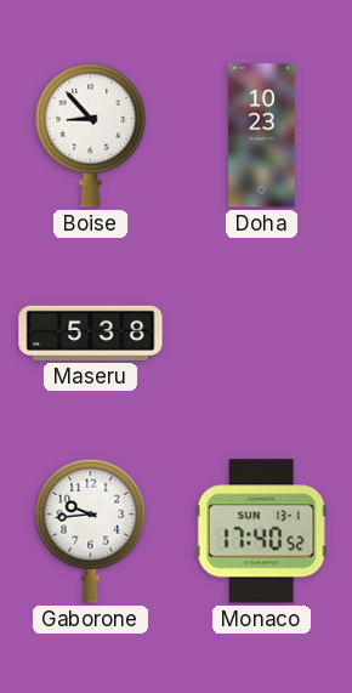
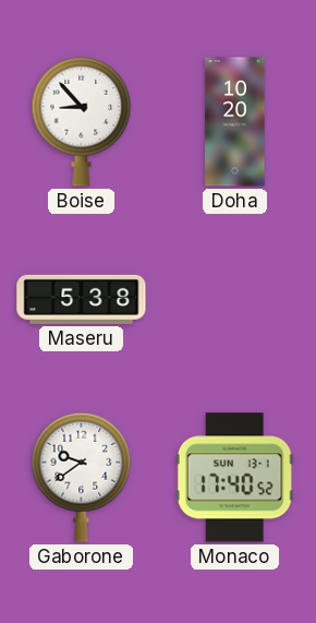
Doha: 10:23 -> 10:20
Gaborone: 9:44 -> 9:39
